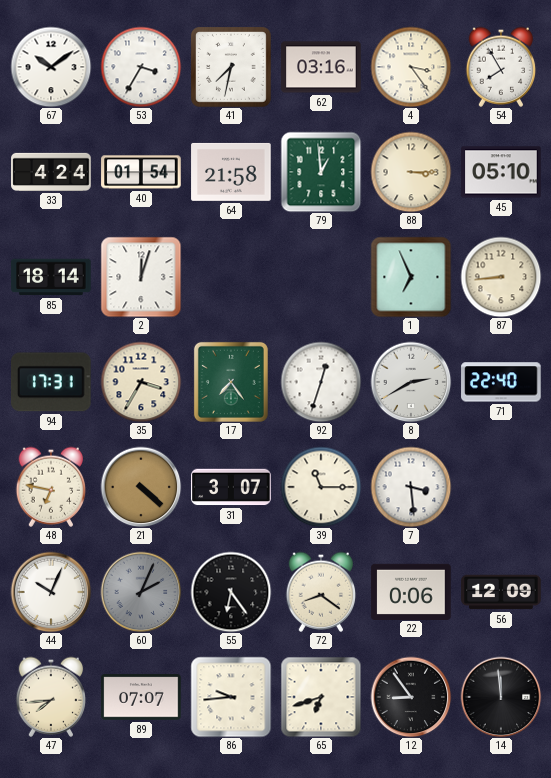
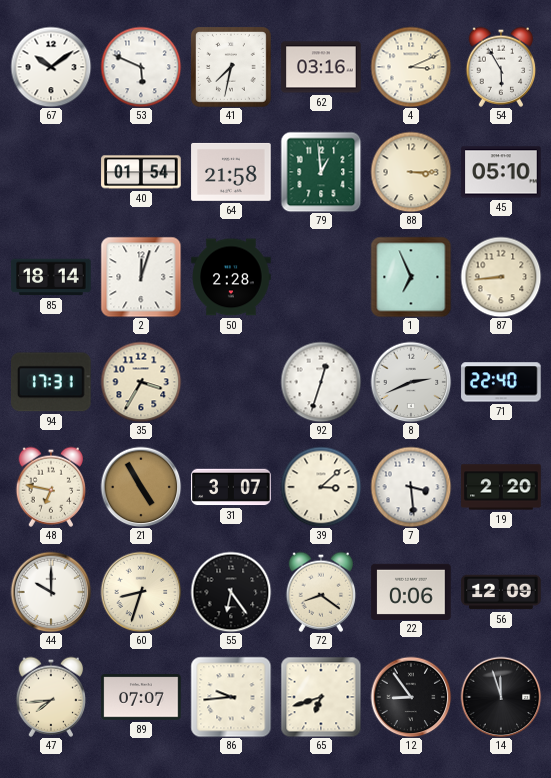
53: 3:35 -> 5:49
4: 3:24 -> 3:11
54: 7:55 -> 5:55
33: 4:24 -> none
50: none -> 2:28
17: 7:24 -> none
8: 2:40 -> 2:41
21: 4:22 -> 4:55
39: 11:15 -> 3:08
19: none -> 2:20
44: 10:04 -> 10:00
60: 2:04 -> 8:33
60 dial: grey -> cream
14: 11:59 -> 11:57
